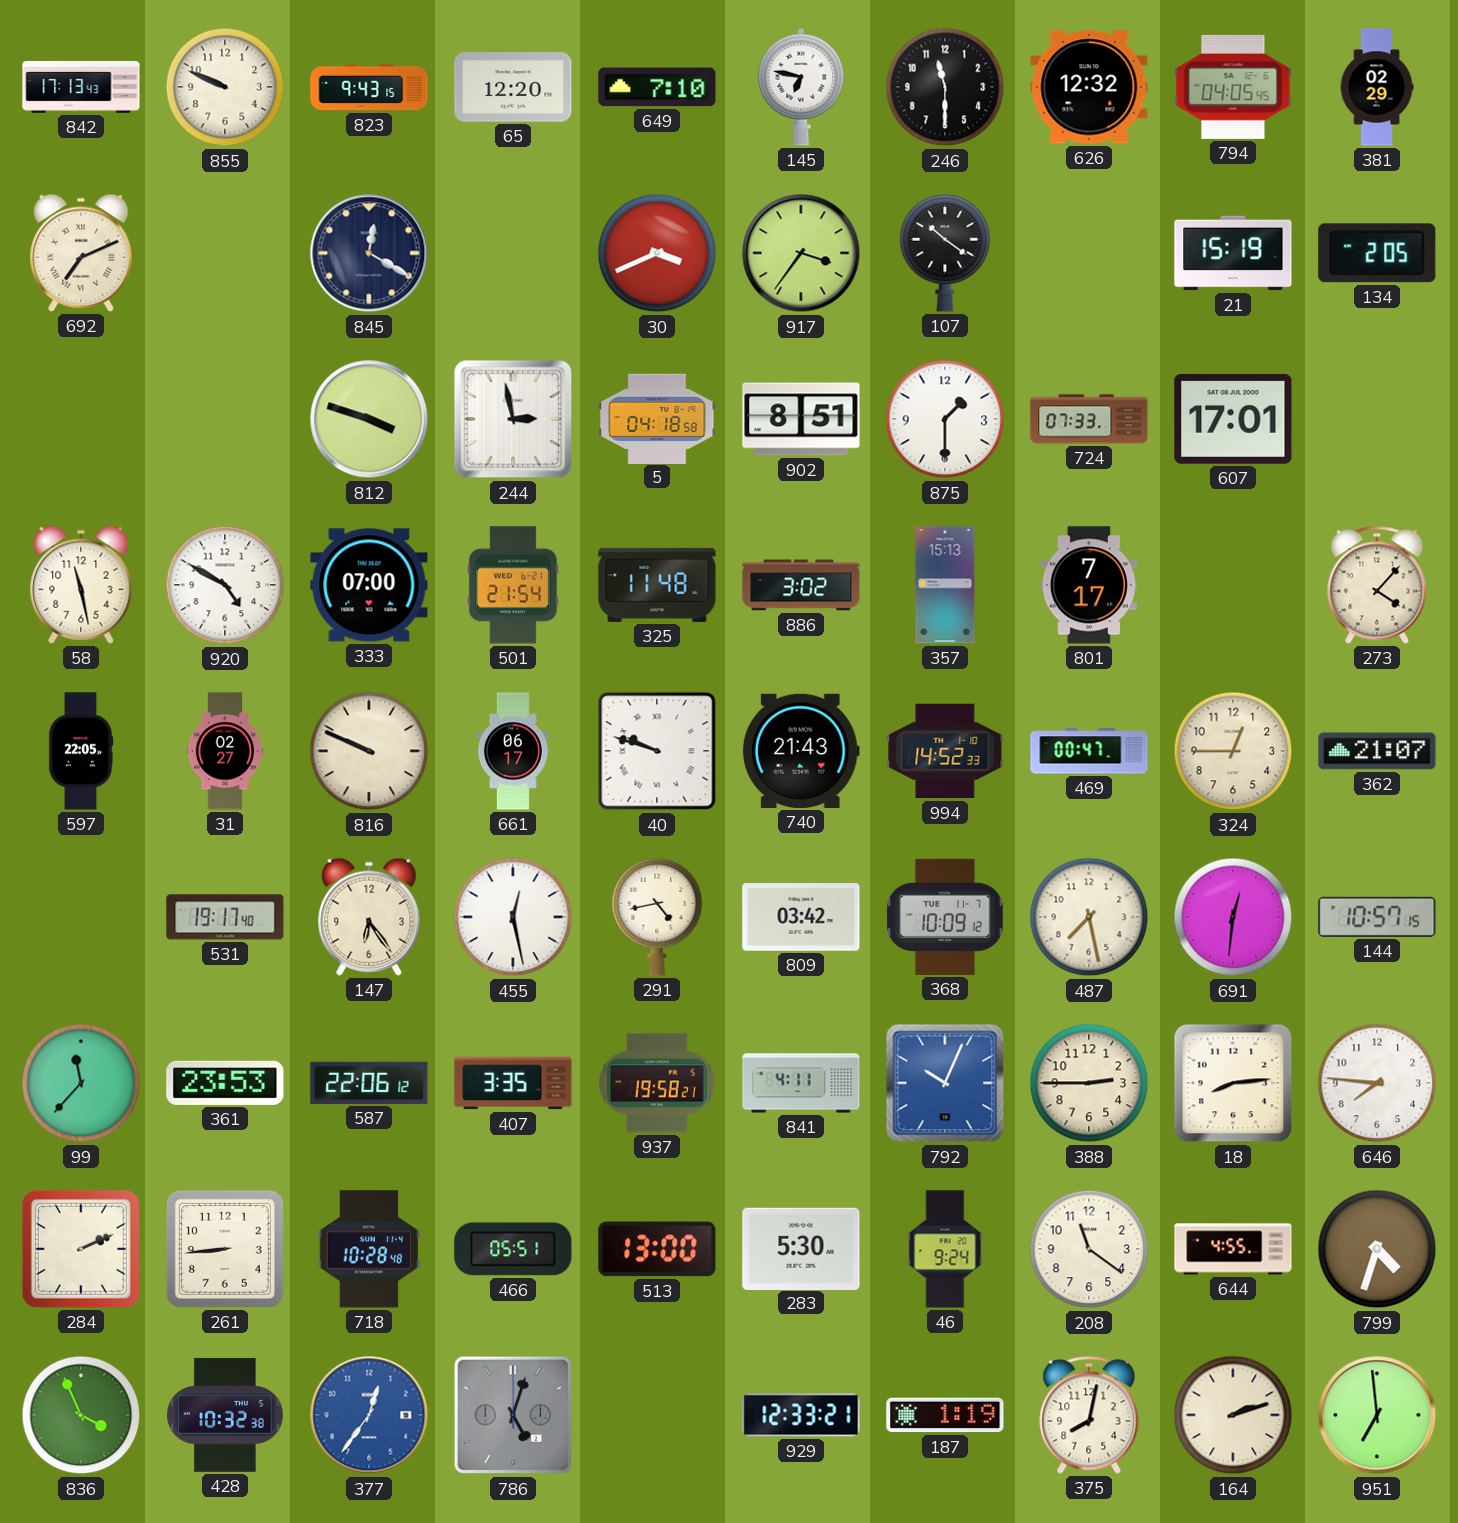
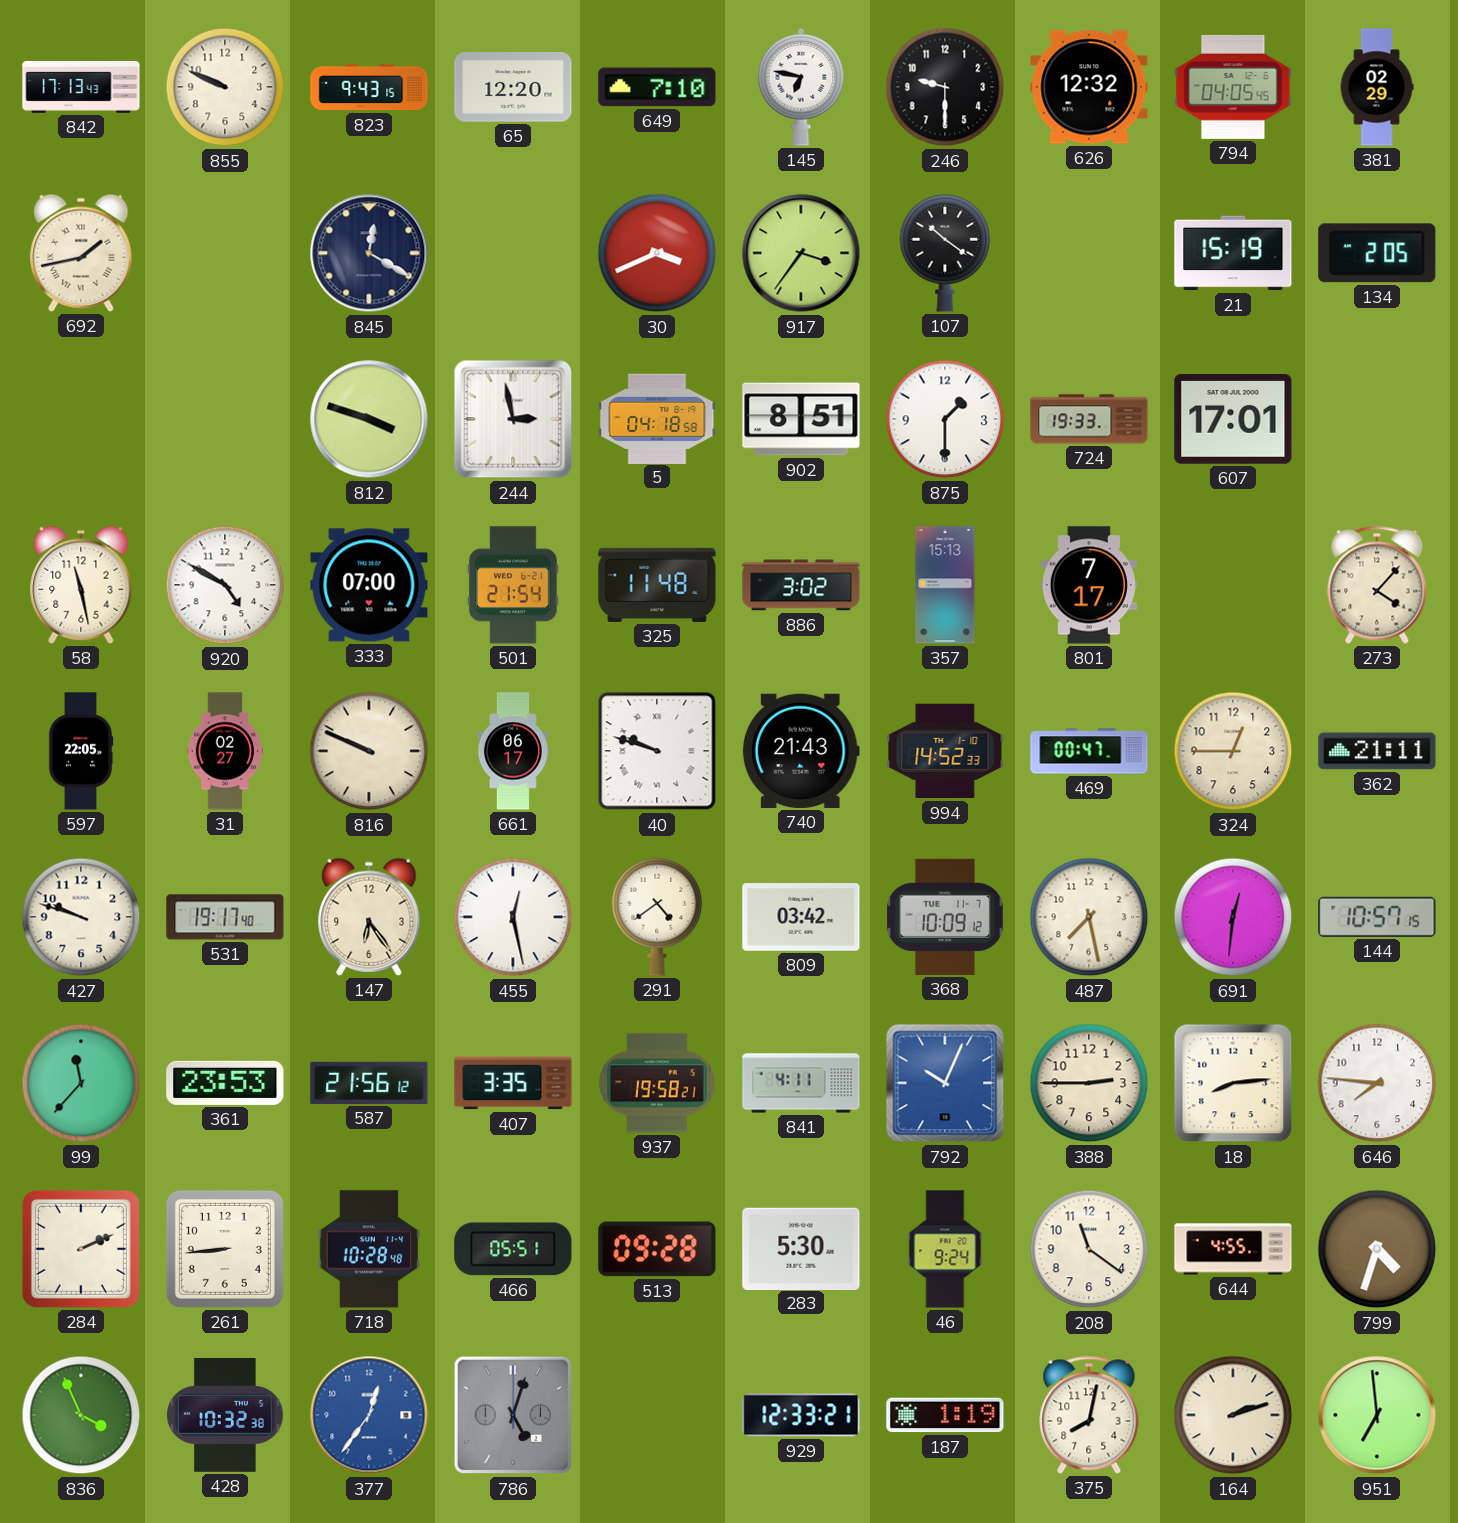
246: 11:30 -> 9:30
692: 7:11 -> 1:43
724: 07:33 -> 19:33
362: 21:07 -> 21:11
427: none -> 9:48
291: 4:43 -> 4:39
587: 22:06 -> 21:56
513: 13:00 -> 09:28
